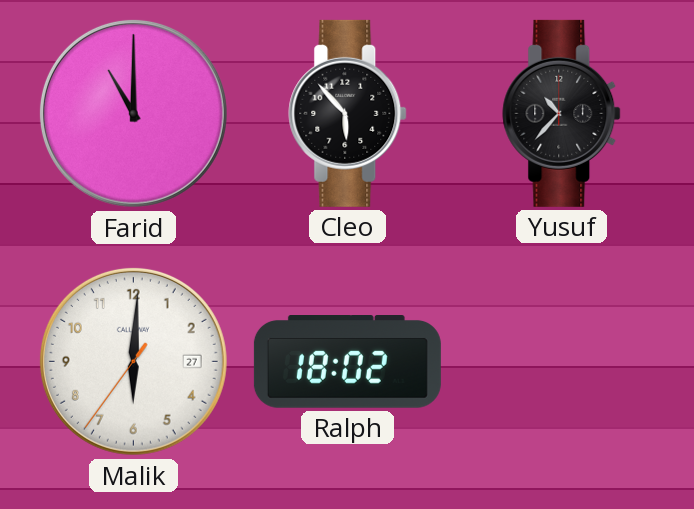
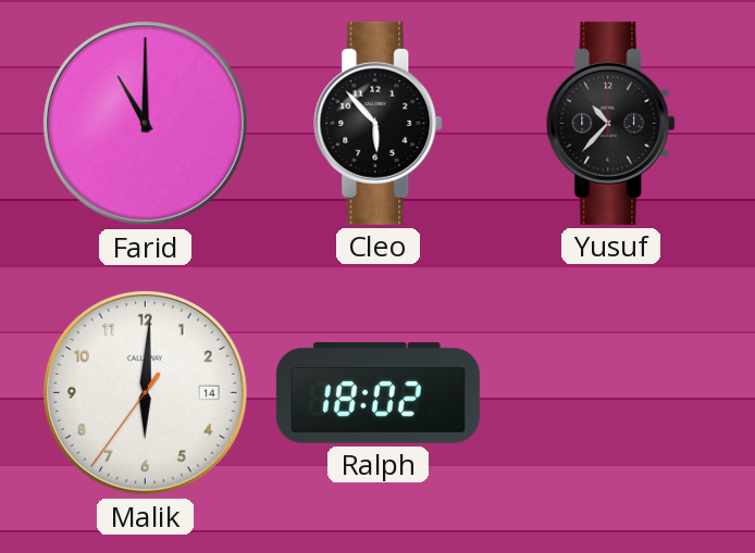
Malik date: 27 -> 14
